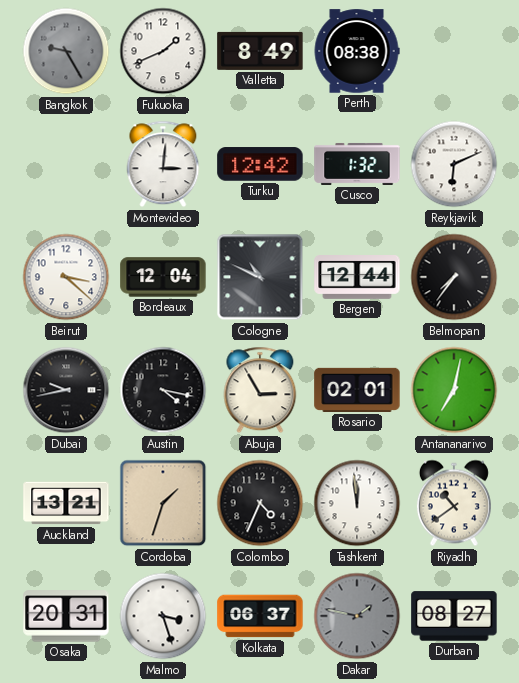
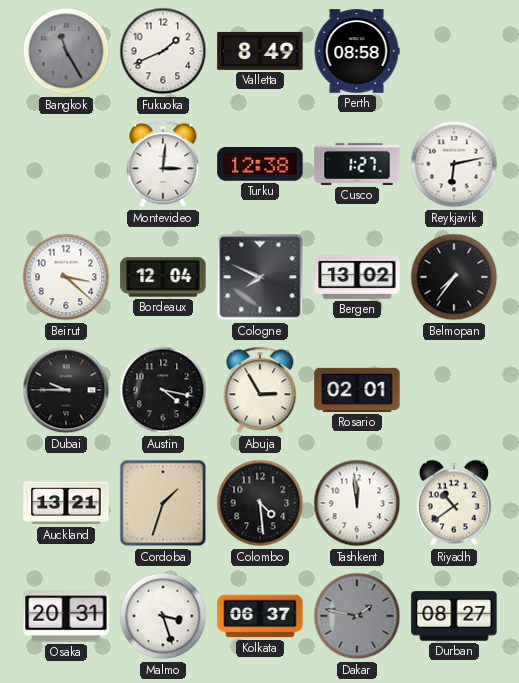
Bangkok: 9:25 -> 11:25
Perth: 08:38 -> 08:58
Turku: 12:42 -> 12:38
Cusco: 1:32 -> 1:27
Reykjavik: 6:11 -> 6:13
Cologne: 10:49 -> 7:49
Bergen: 12:44 -> 13:02
Dubai: 9:43 -> 9:45
Antananarivo: 7:02 -> none
Colombo: 4:34 -> 4:29
